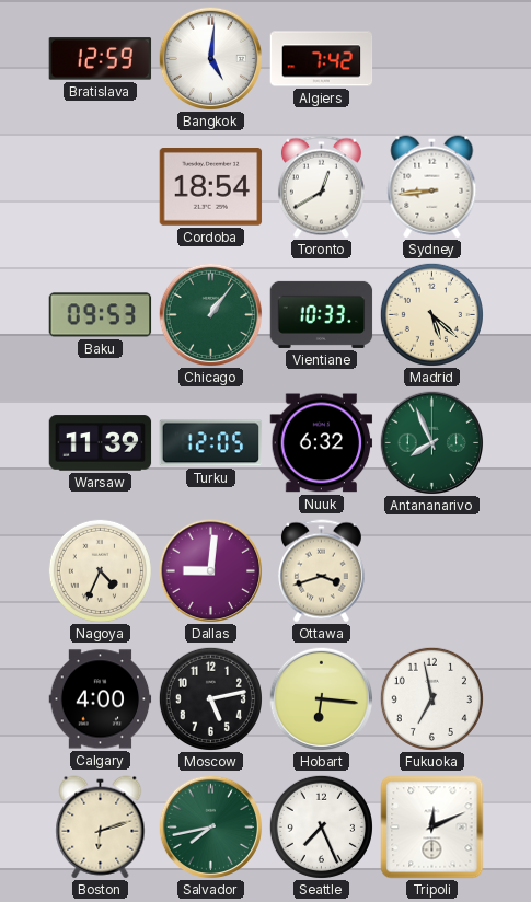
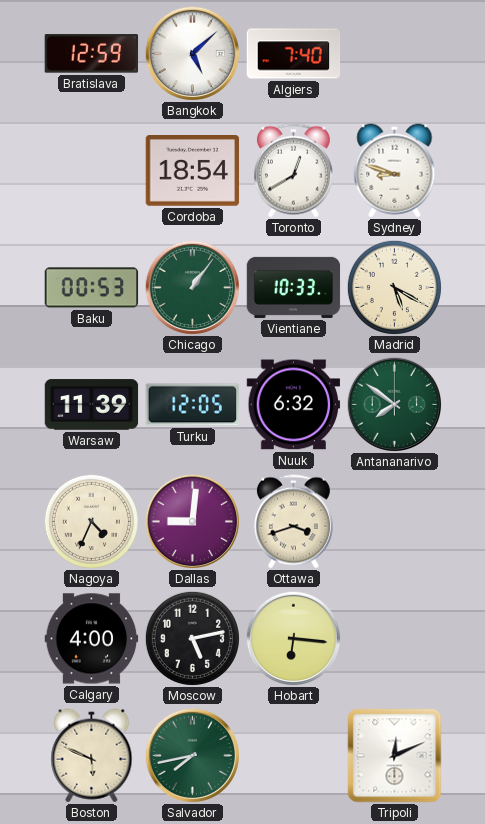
Bangkok: 5:01 -> 5:08
Algiers: 7:42 -> 7:40
Sydney: 8:44 -> 8:48
Baku: 09:53 -> 00:53
Madrid: 5:22 -> 5:20
Antananarivo: 7:56 -> 7:51
Fukuoka: 6:58 -> none
Boston: 6:12 -> 5:49
Seattle: 7:26 -> none
